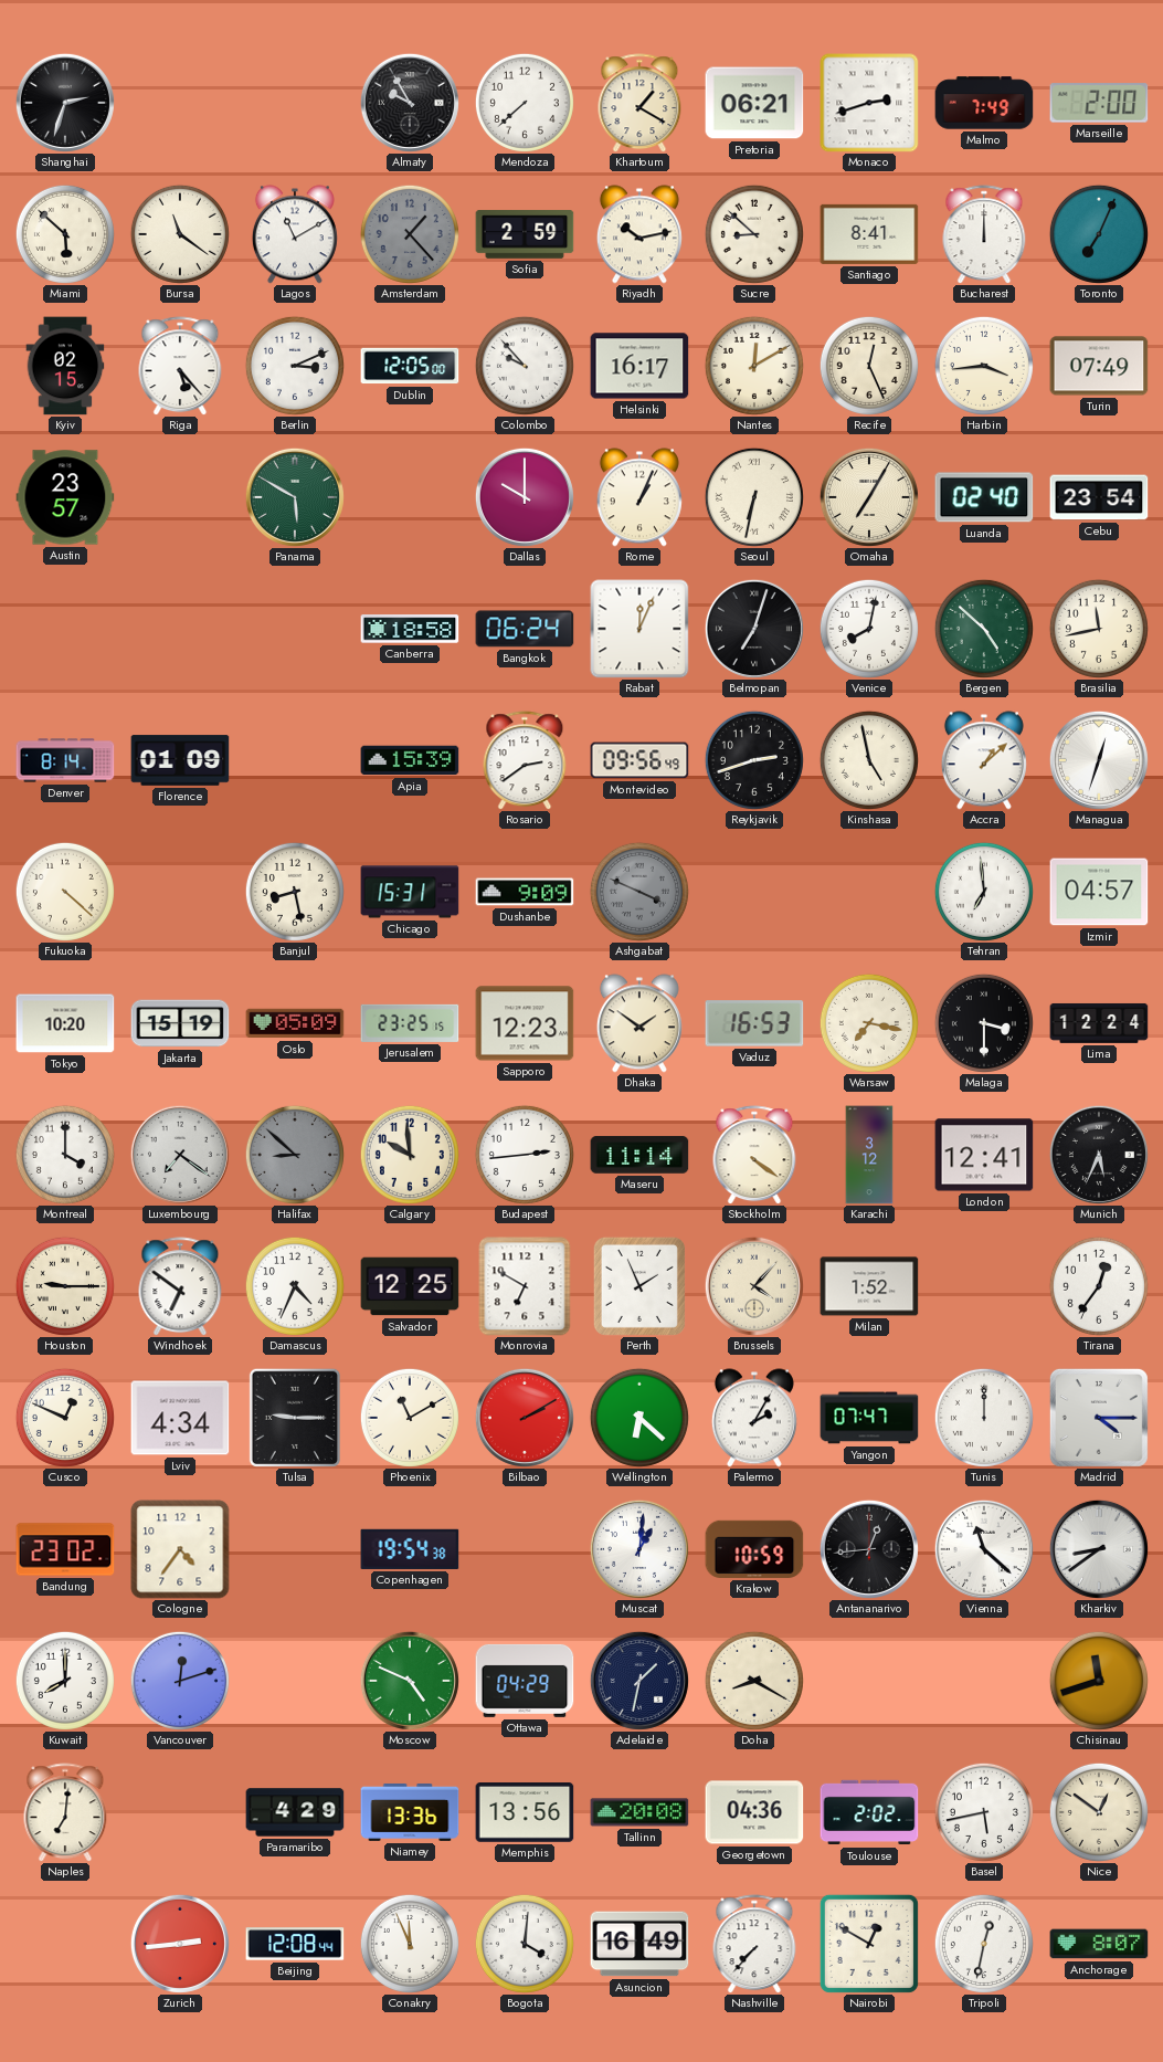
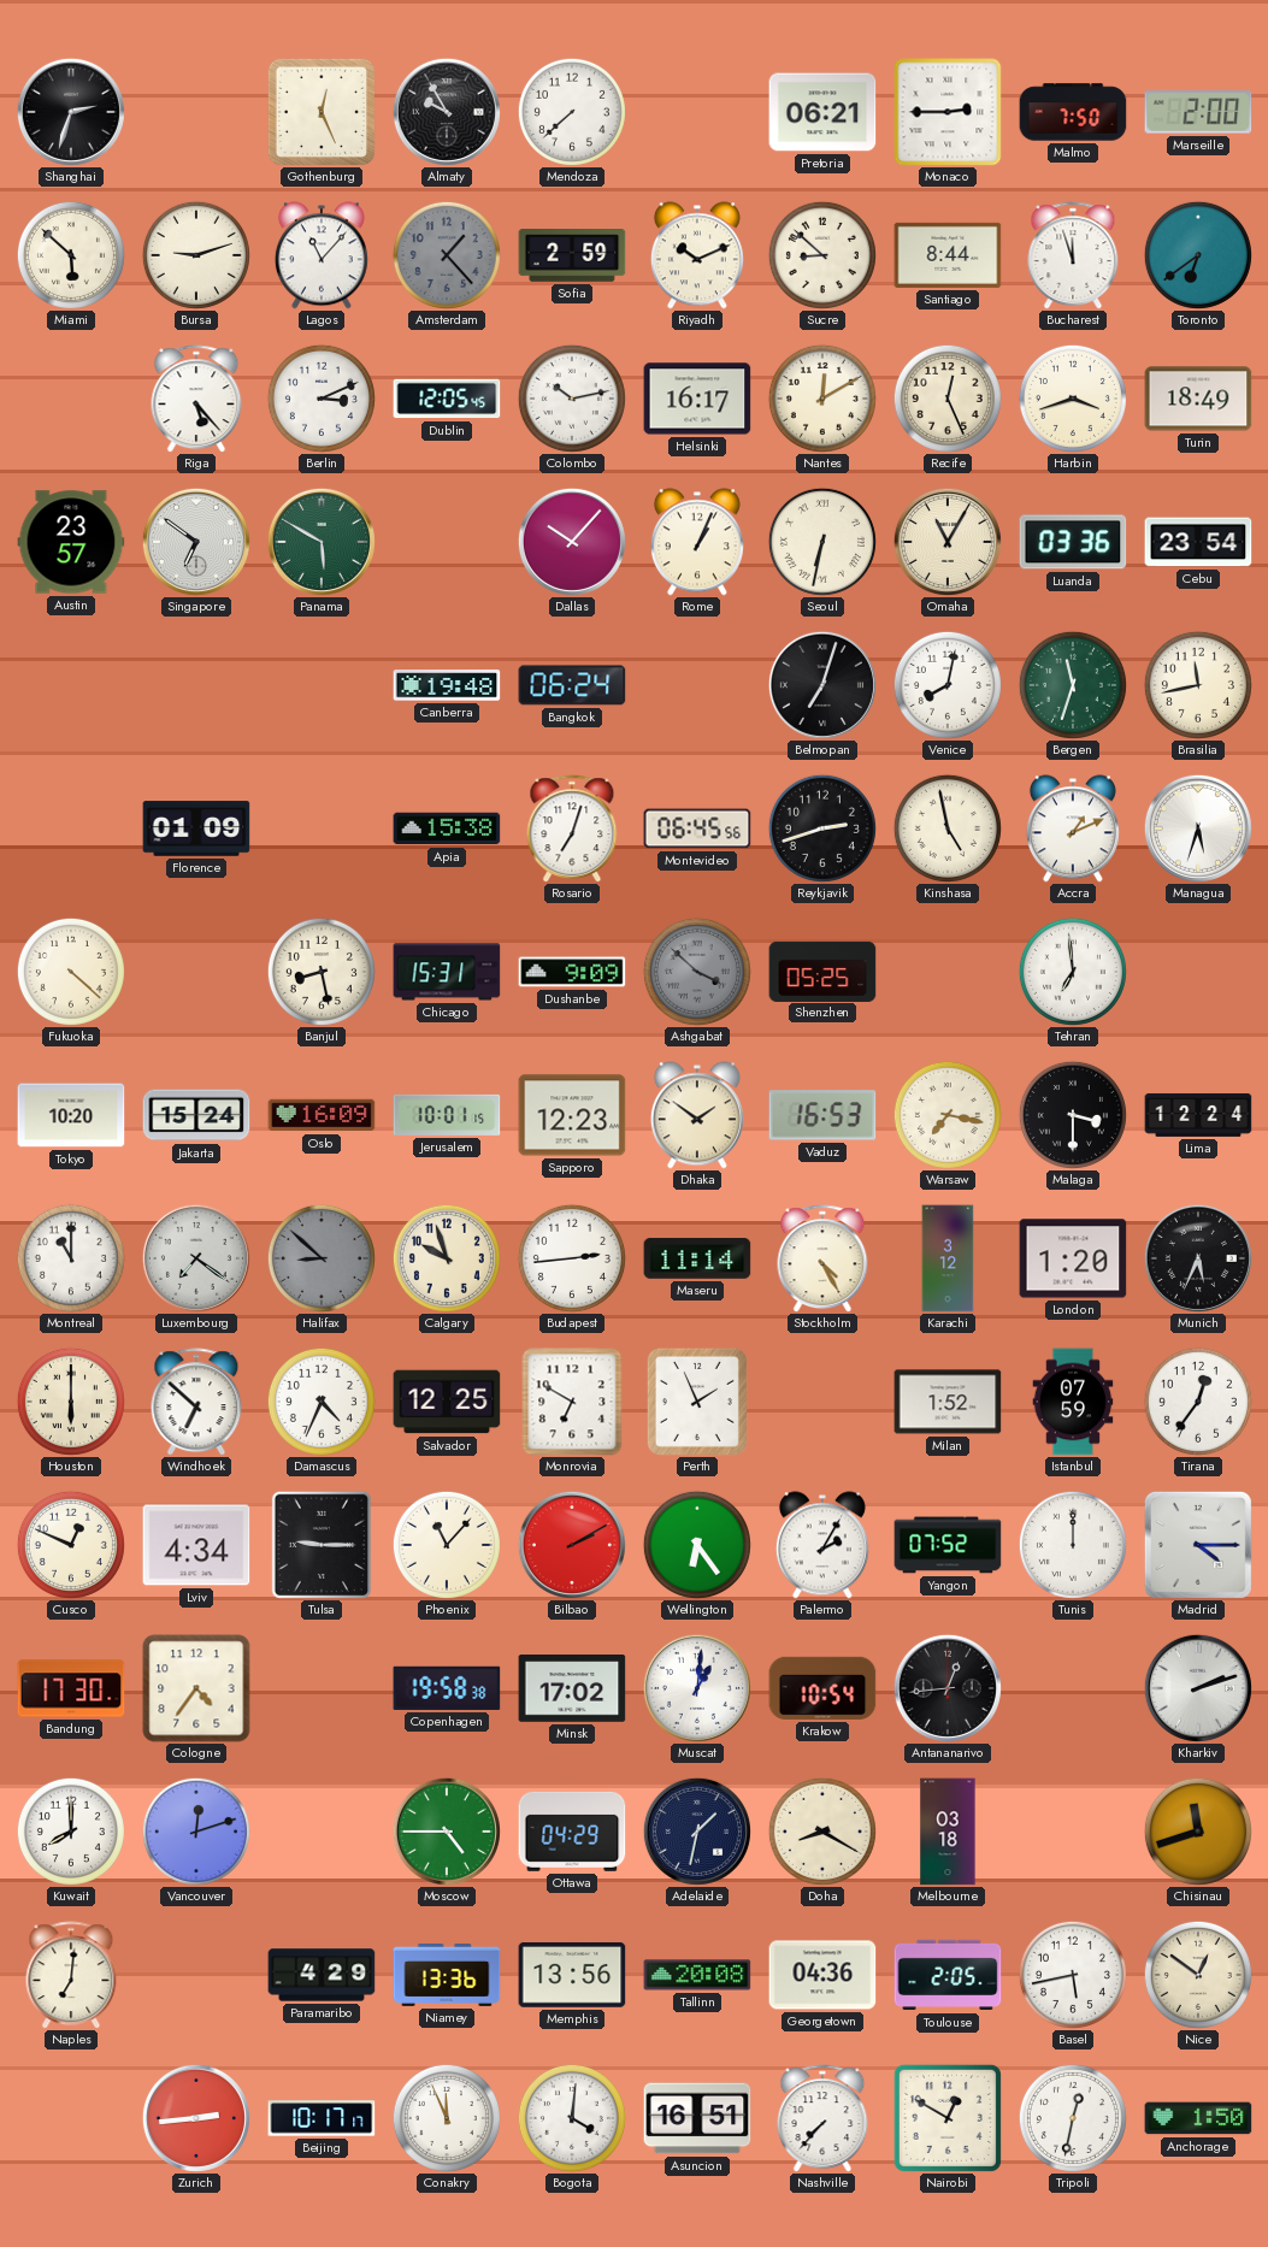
Gothenburg: none -> 12:26
Khartoum: 1:20 -> none
Monaco: 2:42 -> 2:45
Malmo: 7:49 -> 7:50
Bursa: 11:21 -> 9:12
Lagos: 11:10 -> 11:07
Riyadh: 10:13 -> 10:11
Santiago: 8:41 -> 8:44
Bucharest: 12:00 -> 11:57
Toronto: 7:04 -> 6:39
Kyiv: 02:15 -> none
Dublin: 12:05:00 -> 12:05:45
Colombo: 9:53 -> 10:13
Harbin: 3:44 -> 3:42
Turin: 07:49 -> 18:49
Singapore: none -> 6:51
Dallas: 10:00 -> 10:07
Omaha: 7:05 -> 11:05
Luanda: 02:40 -> 03:36
Canberra: 18:58 -> 19:48
Rabat: 12:04 -> none
Bergen: 4:52 -> 11:33
Denver: 8:14 -> none
Apia: 15:39 -> 15:38
Rosario: 2:39 -> 7:03
Montevideo: 09:56 -> 06:45
Accra: 1:08 -> 1:11
Managua: 12:33 -> 5:33
Ashgabat: 3:49 -> 3:52
Shenzhen: none -> 05:25
Izmir: 04:57 -> none
Jakarta: 15:19 -> 15:24
Oslo: 05:09 -> 16:09
Jerusalem: 23:25 -> 10:01
Montreal: 4:00 -> 11:00
Calgary: 9:59 -> 9:57
Stockholm: 4:21 -> 4:25
London: 12:41 -> 1:20
Houston: 9:15 -> 6:00
Windhoek: 6:51 -> 6:52
Brussels: 4:07 -> none
Istanbul: none -> 07:59
Phoenix: 11:10 -> 11:07
Wellington: 6:22 -> 6:24
Yangon: 07:47 -> 07:52
Bandung: 23:02 -> 17:30
Copenhagen: 19:54 -> 19:58
Minsk: none -> 17:02
Krakow: 10:59 -> 10:54
Vienna: 11:22 -> none
Kharkiv: 8:39 -> 2:12
Moscow: 4:49 -> 4:45
Melbourne: none -> 03:18
Toulouse: 2:02 -> 2:05
Beijing: 12:08 -> 10:17
Asuncion: 16:49 -> 16:51
Anchorage: 8:07 -> 1:50
